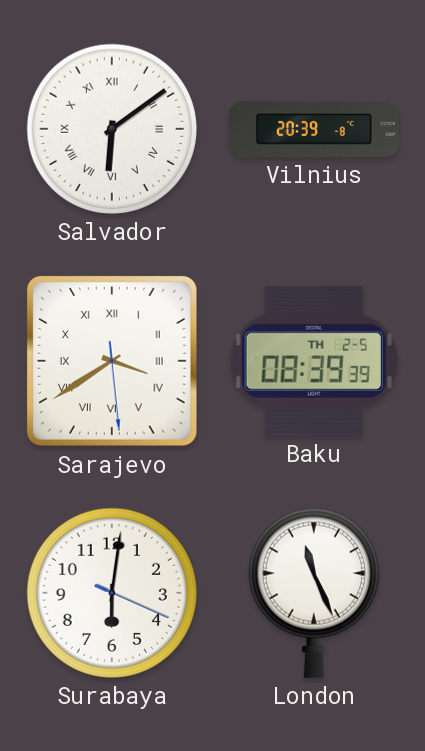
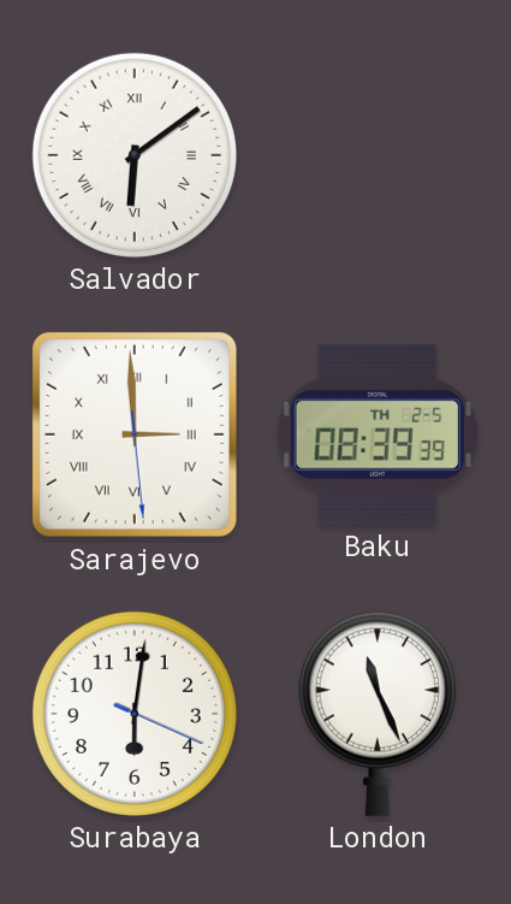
Vilnius: 20:39 -> none
Sarajevo: 3:39 -> 2:59
